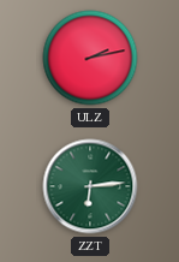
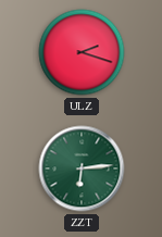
ULZ: 2:13 -> 2:18
